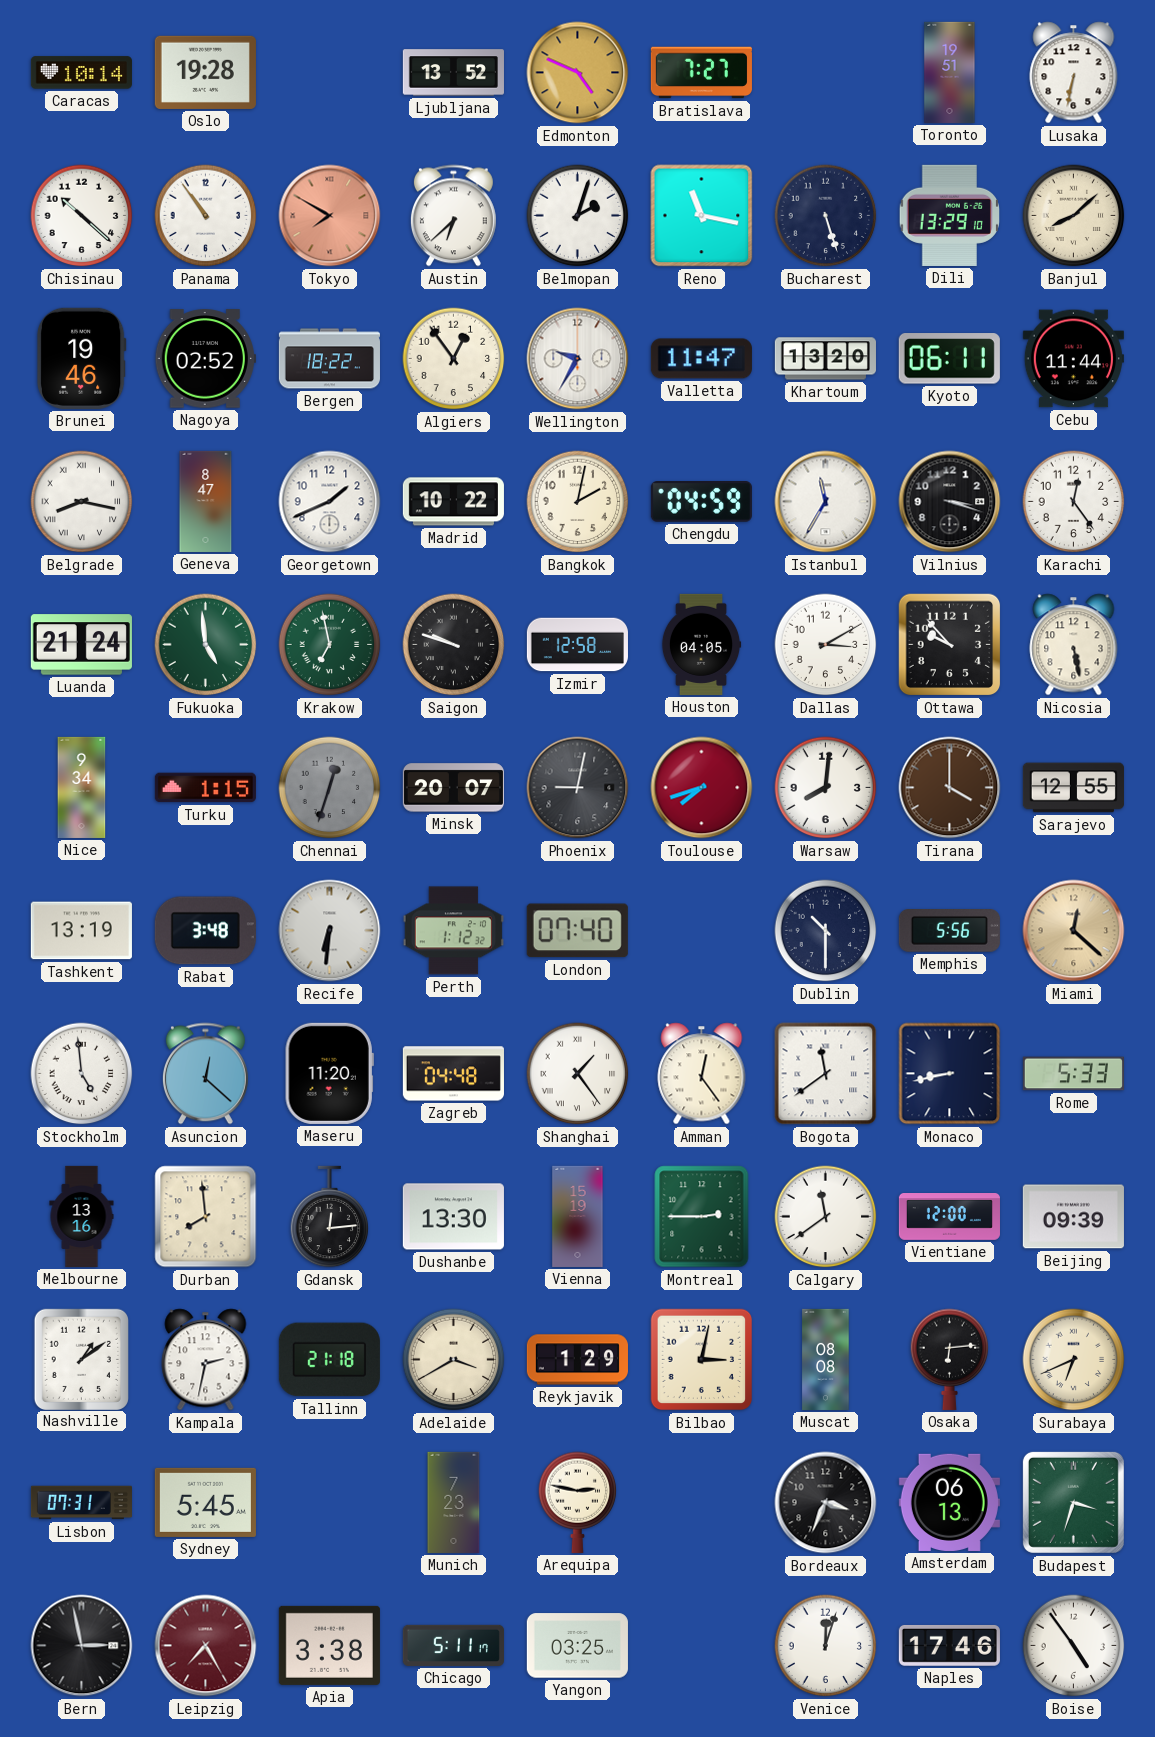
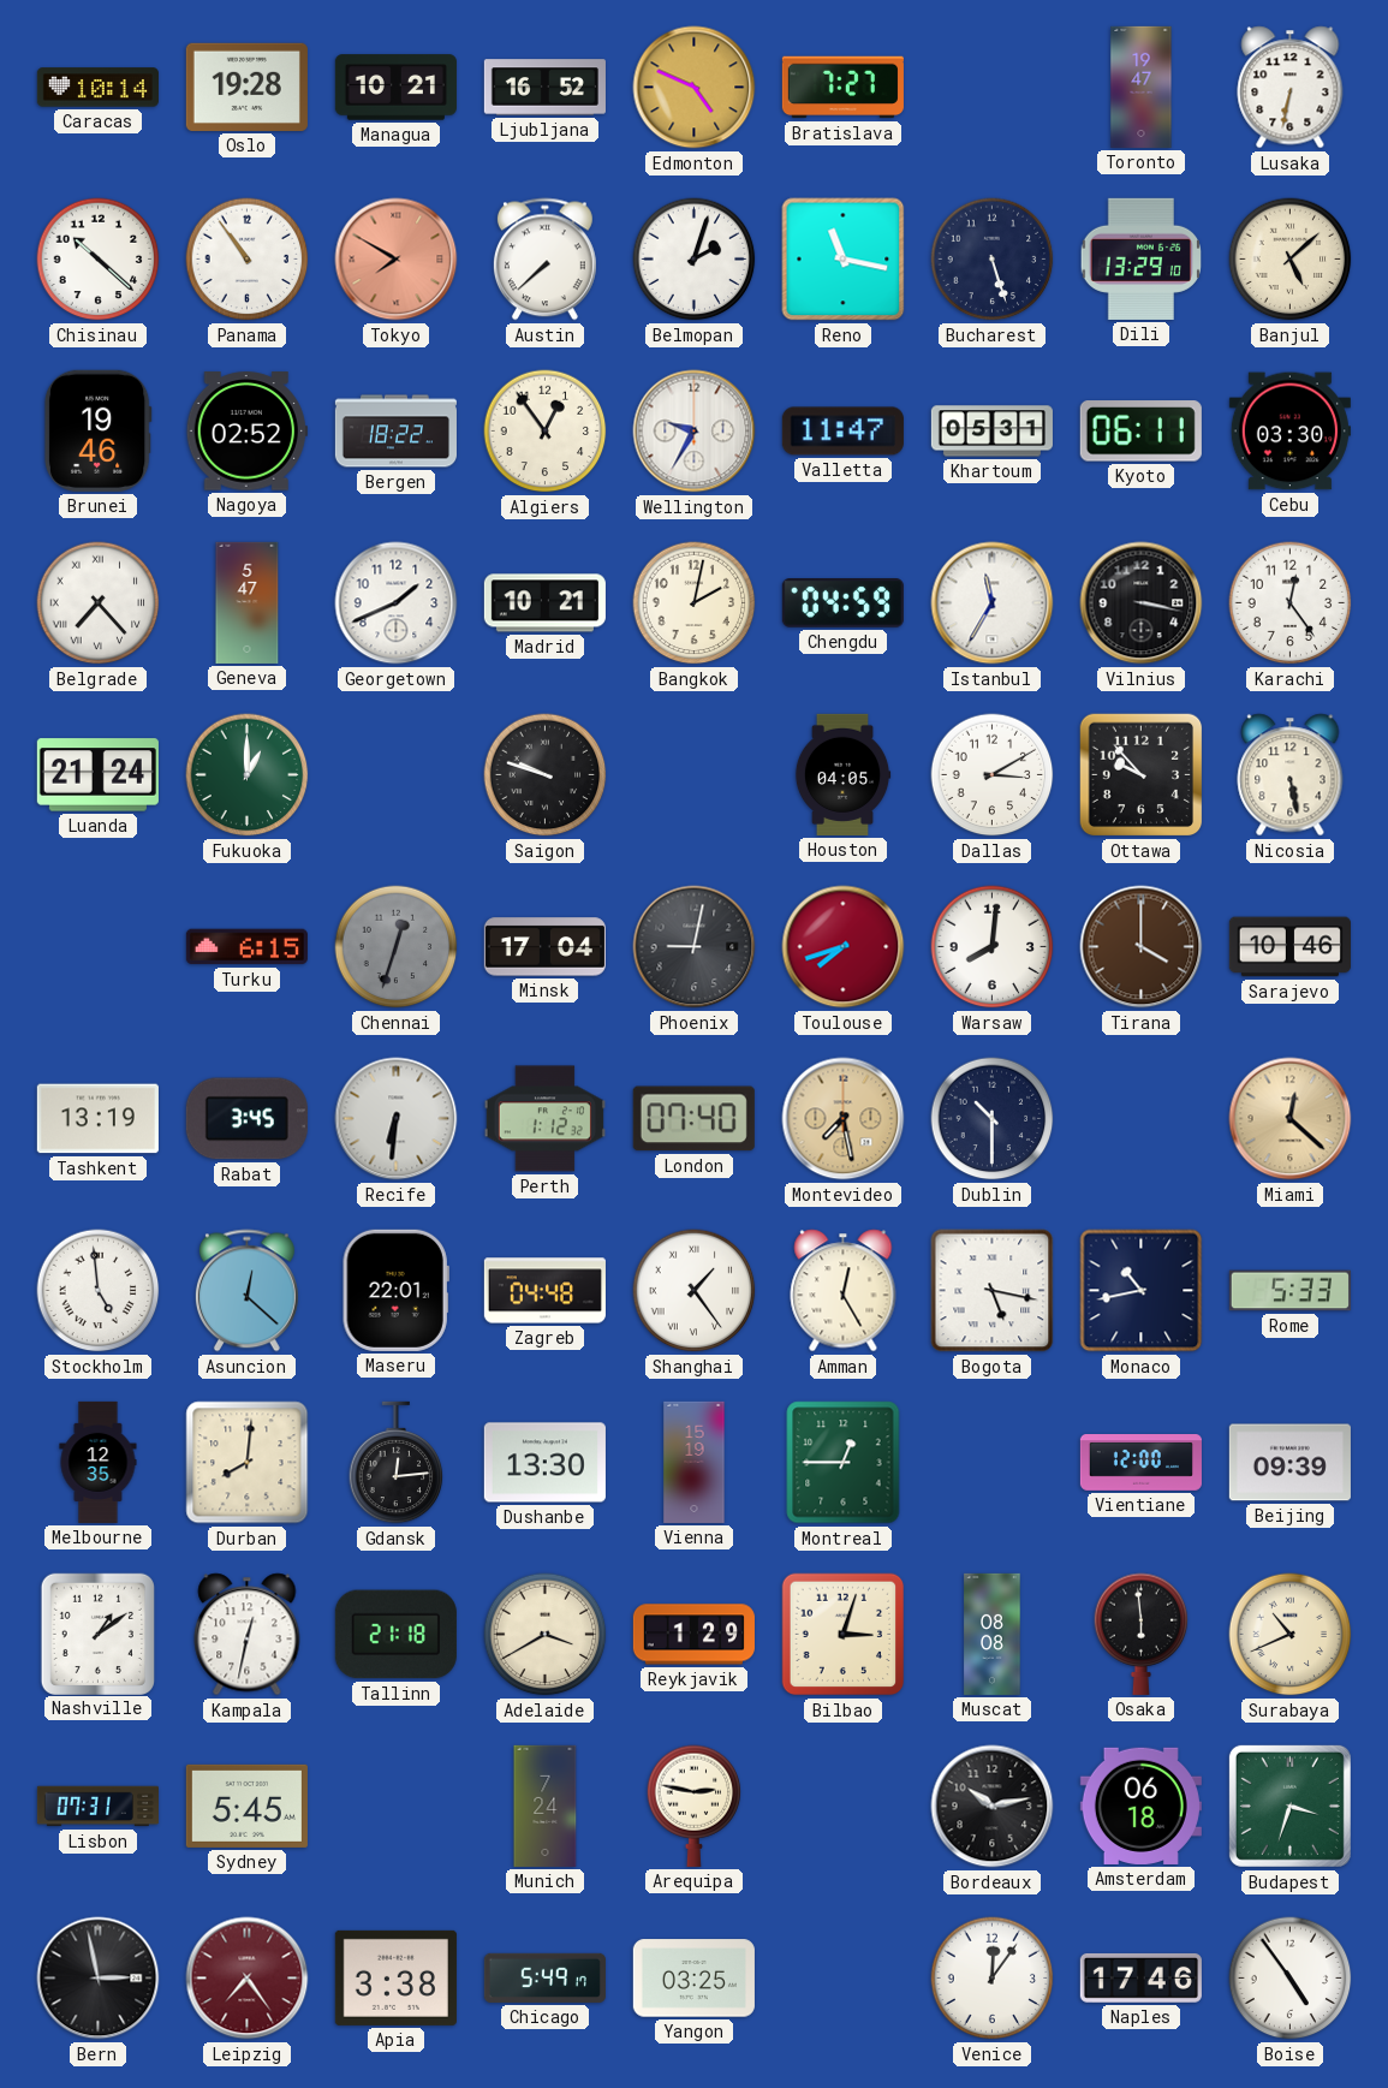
Managua: none -> 10:21
Ljubljana: 13:52 -> 16:52
Toronto: 19:51 -> 19:47
Austin: 6:38 -> 7:38
Banjul: 8:08 -> 5:08
Khartoum: 13:20 -> 05:31
Cebu: 11:44 -> 03:30
Belgrade: 8:17 -> 7:23
Geneva: 8:47 -> 5:47
Madrid: 10:22 -> 10:21
Vilnius: 3:18 -> 3:17
Fukuoka: 4:59 -> 1:00
Krakow: 6:58 -> none
Izmir: 12:58 -> none
Nice: 9:34 -> none
Turku: 1:15 -> 6:15
Minsk: 20:07 -> 17:04
Sarajevo: 12:55 -> 10:46
Rabat: 3:48 -> 3:45
Montevideo: none -> 7:28
Memphis: 5:56 -> none
Maseru: 11:20 -> 22:01
Amman: 12:24 -> 12:25
Bogota: 11:39 -> 5:17
Monaco: 8:43 -> 10:43
Melbourne: 13:16 -> 12:35
Durban: 7:59 -> 8:01
Montreal: 2:45 -> 12:45
Calgary: 11:39 -> none
Kampala: 2:32 -> 12:32
Bilbao: 3:02 -> 3:03
Osaka: 6:14 -> 5:59
Surabaya: 6:41 -> 10:41
Munich: 7:23 -> 7:24
Bordeaux: 3:34 -> 10:13
Amsterdam: 06:13 -> 06:18
Leipzig: 7:25 -> 7:24
Chicago: 5:11 -> 5:49
Venice: 12:03 -> 12:06
